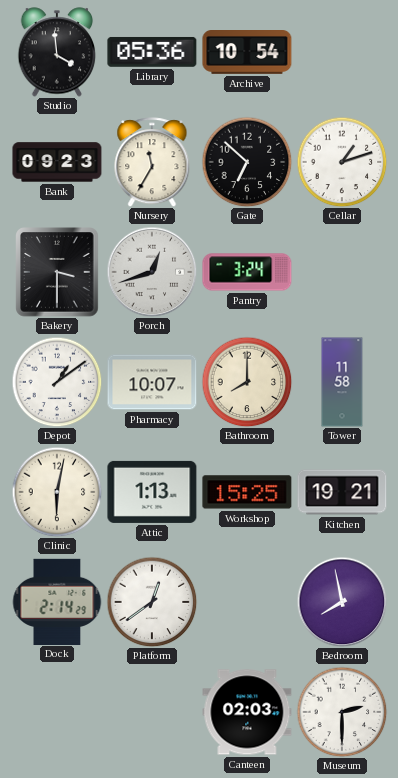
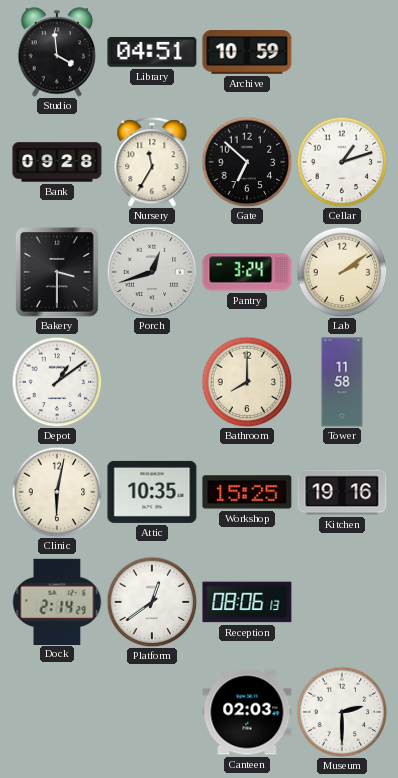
Library: 05:36 -> 04:51
Archive: 10:54 -> 10:59
Bank: 09:23 -> 09:28
Lab: none -> 2:09
Pharmacy: 10:07 -> none
Attic: 1:13 -> 10:35
Kitchen: 19:21 -> 19:16
Reception: none -> 08:06
Bedroom: 7:58 -> none
